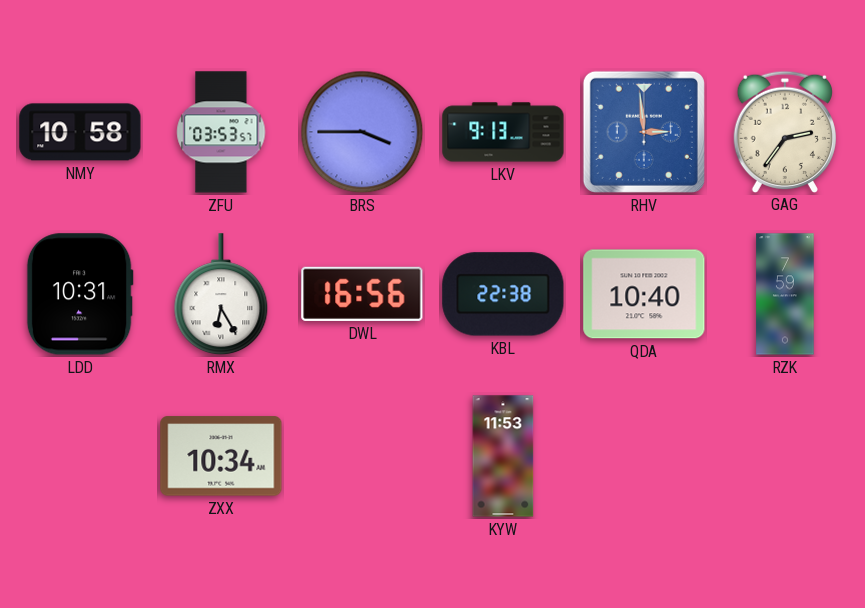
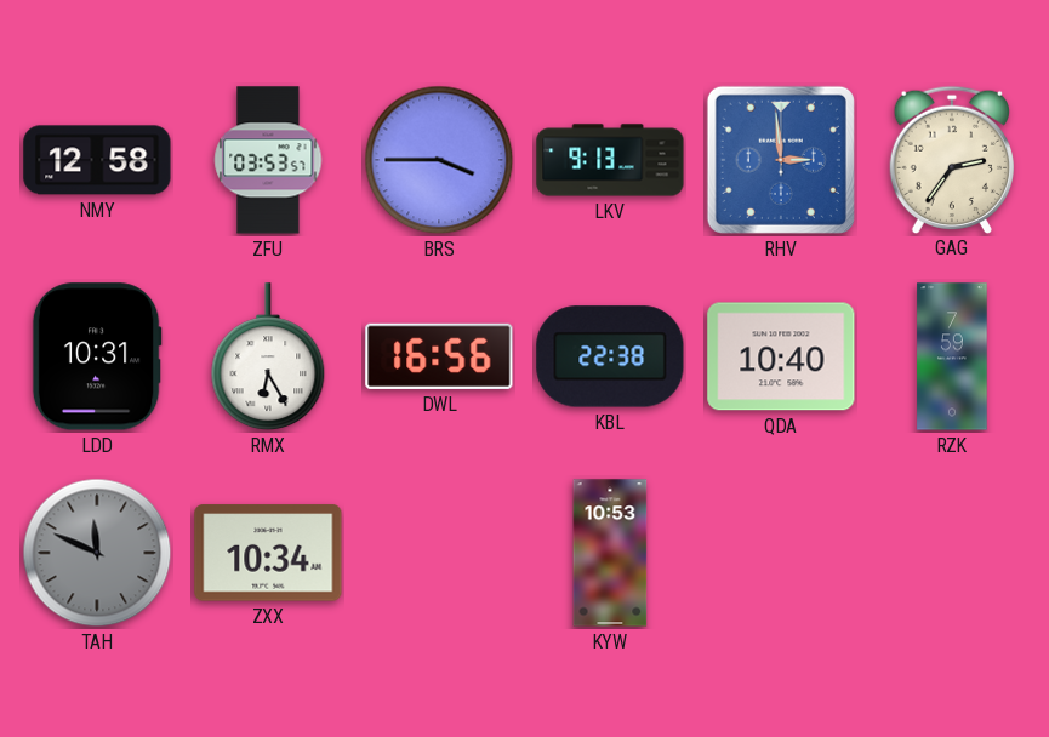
NMY: 10:58 -> 12:58
TAH: none -> 11:49
KYW: 11:53 -> 10:53
